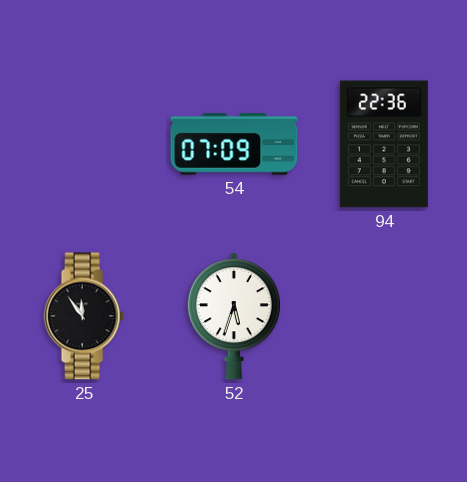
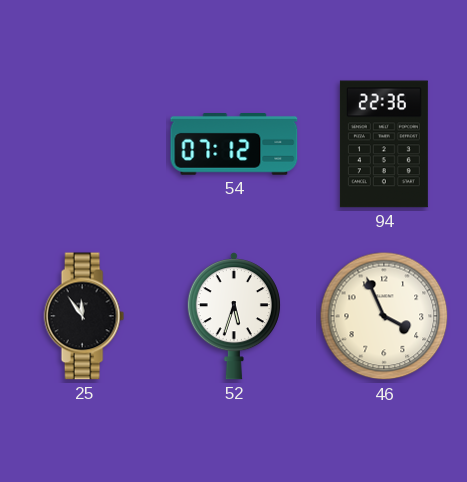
54: 07:09 -> 07:12
46: none -> 3:56
